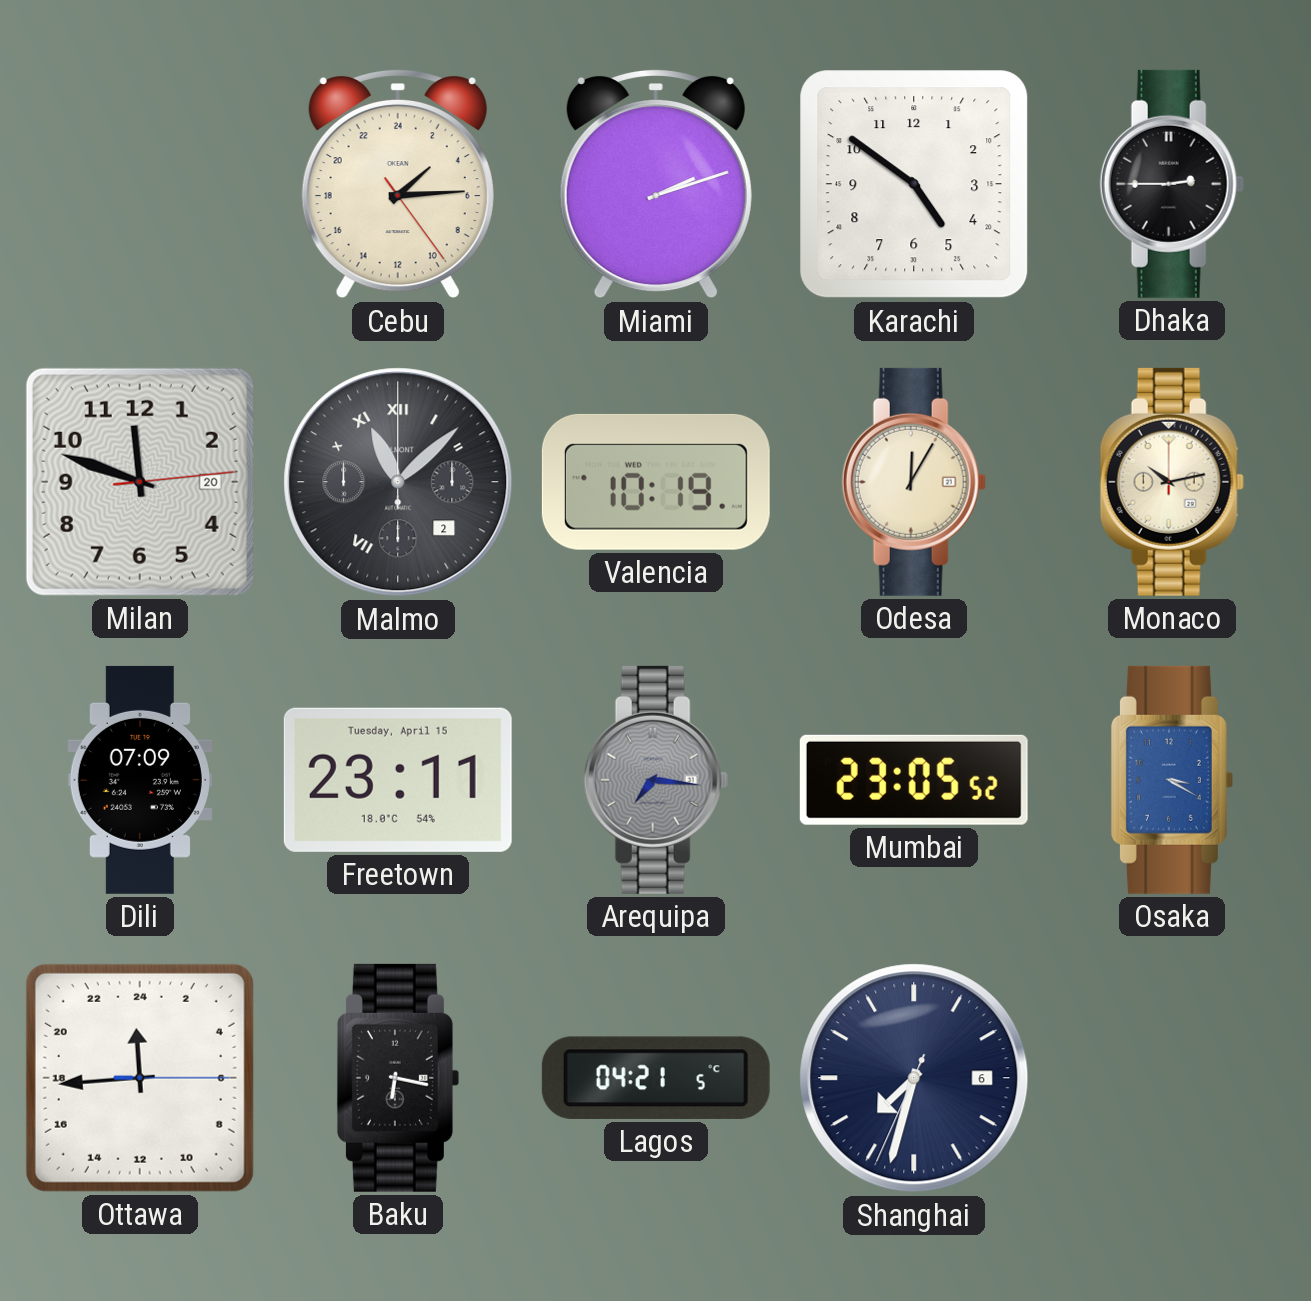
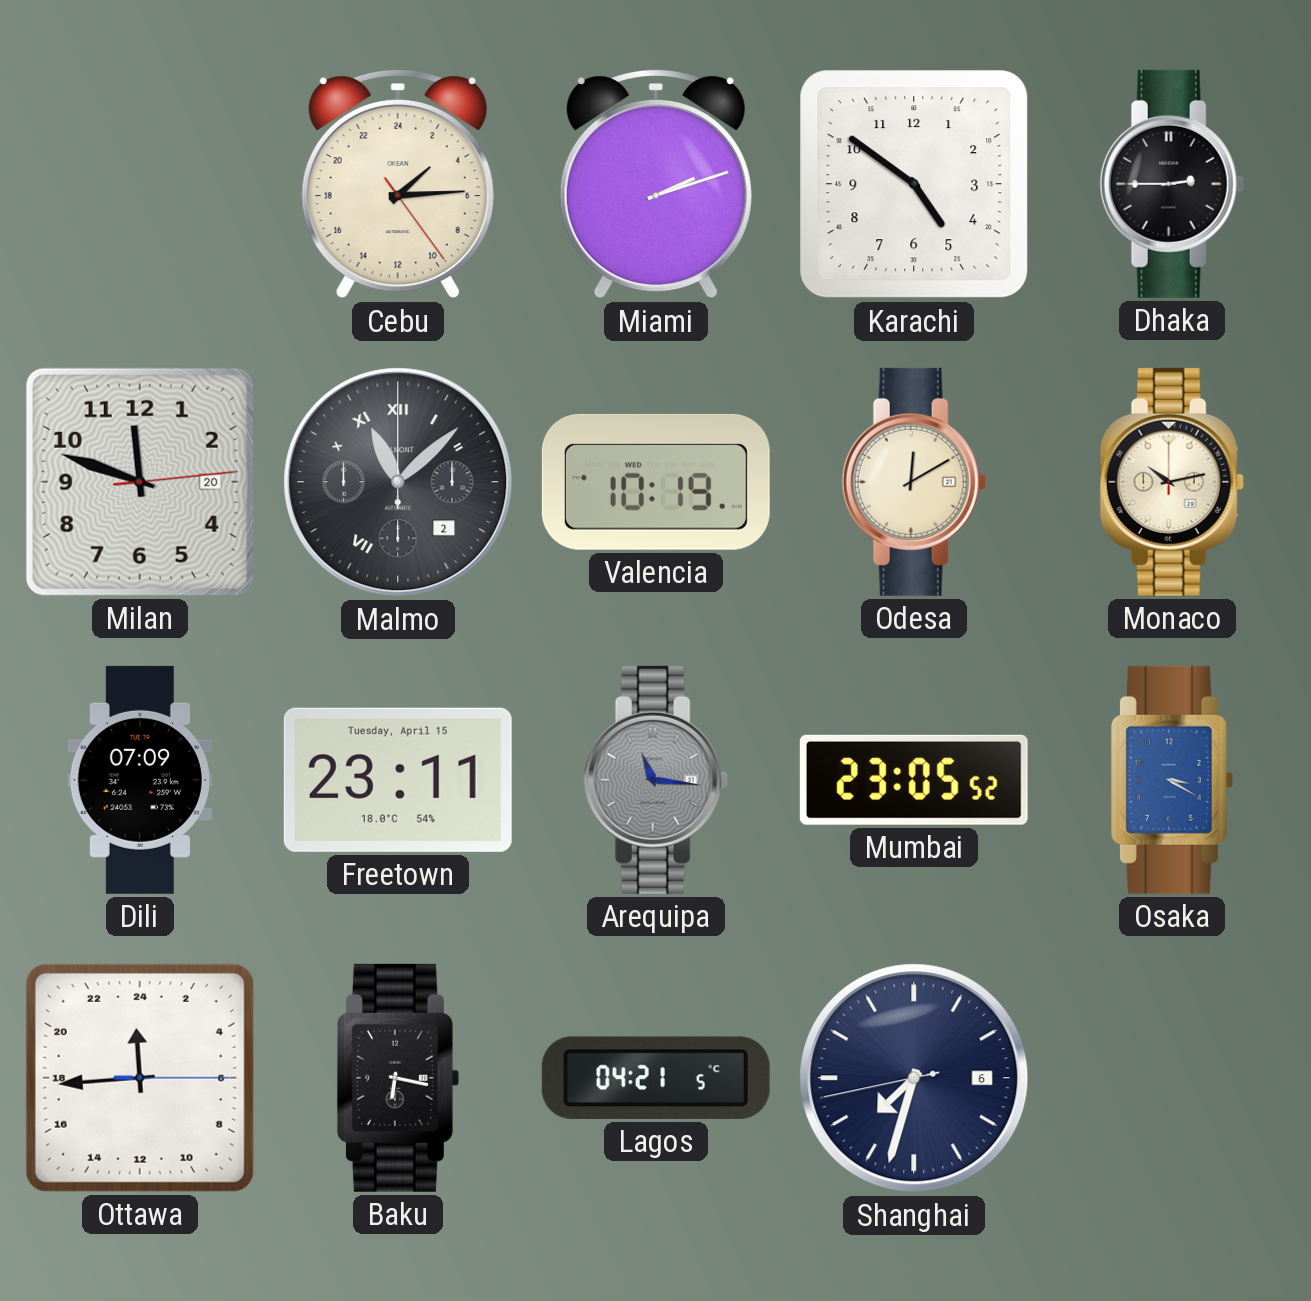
Odesa: 12:05 -> 12:10
Arequipa: 7:16 -> 11:16
Shanghai: 7:32:34 -> 7:32:43
